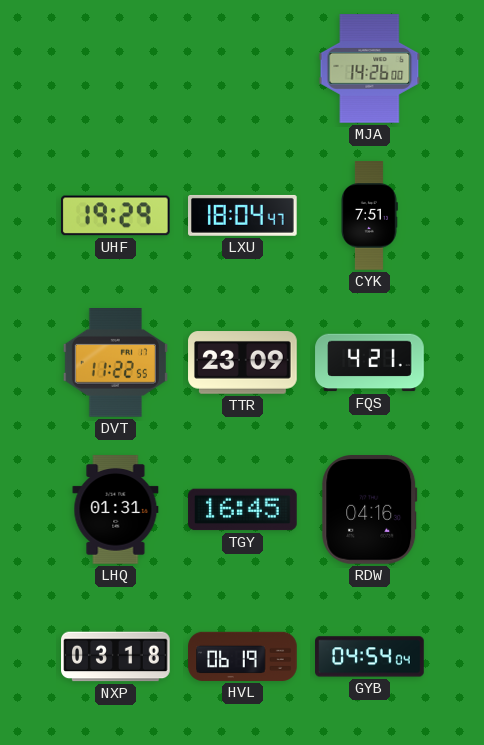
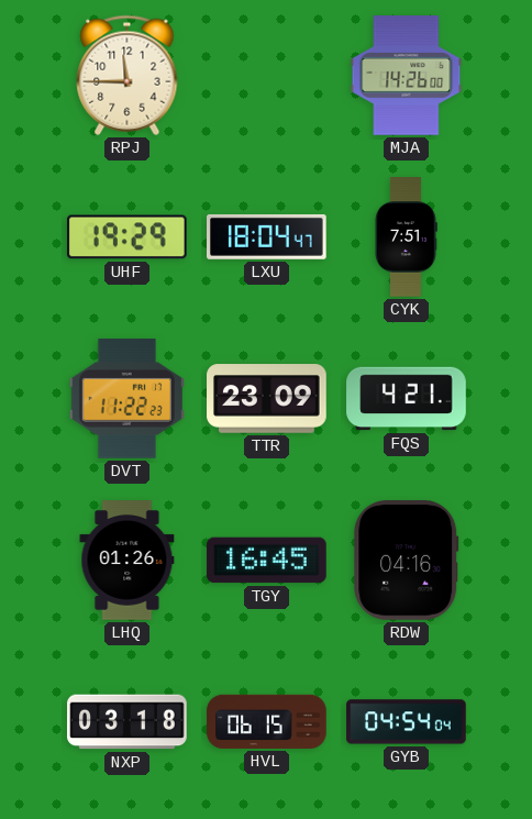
RPJ: none -> 11:45
DVT: 11:22:55 -> 11:22:23
LHQ: 01:31 -> 01:26
HVL: 06:19 -> 06:15
